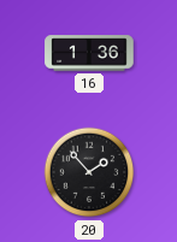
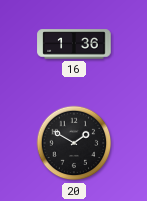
20: 1:53 -> 1:50
